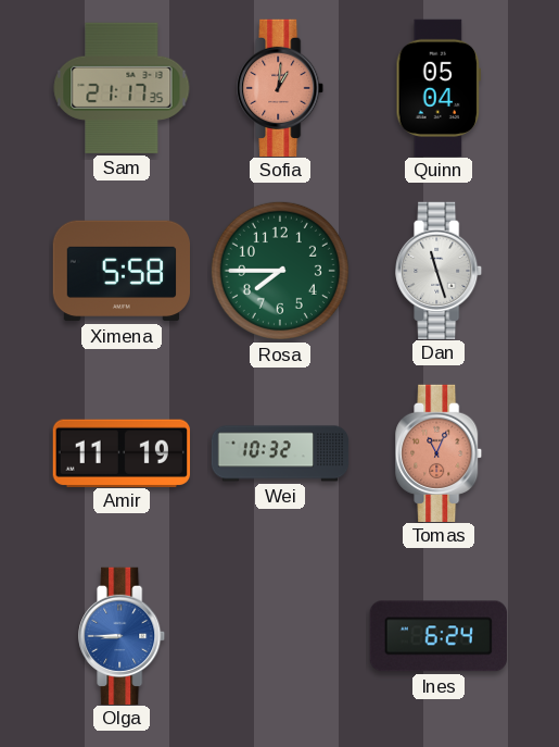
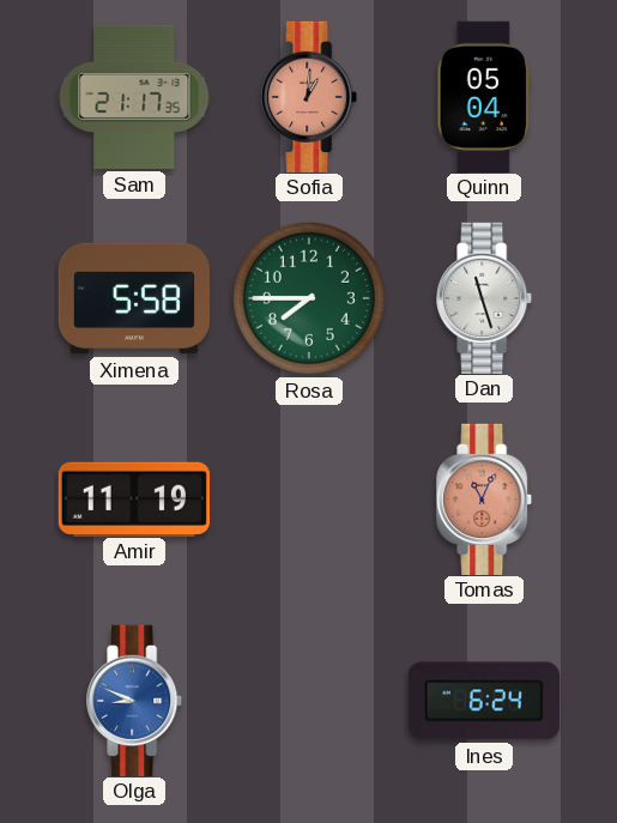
Wei: 10:32 -> none
Olga: 8:45 -> 8:49
